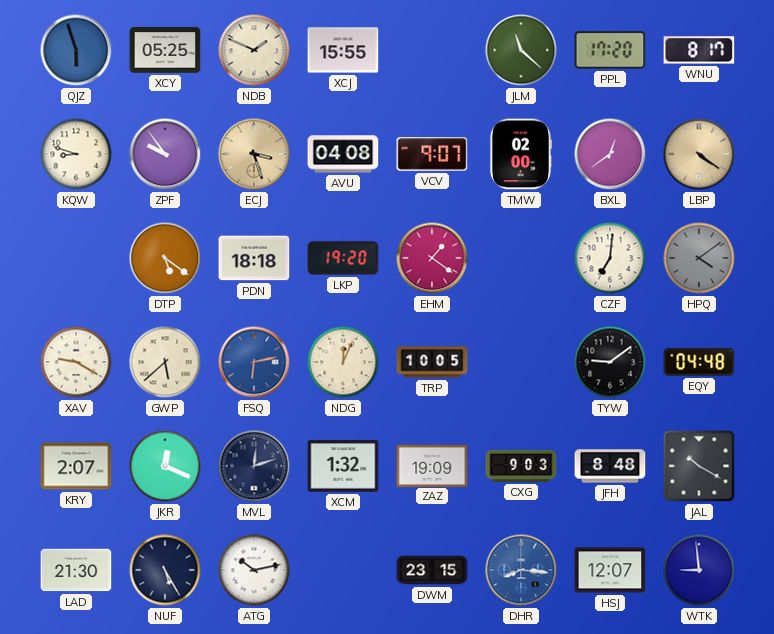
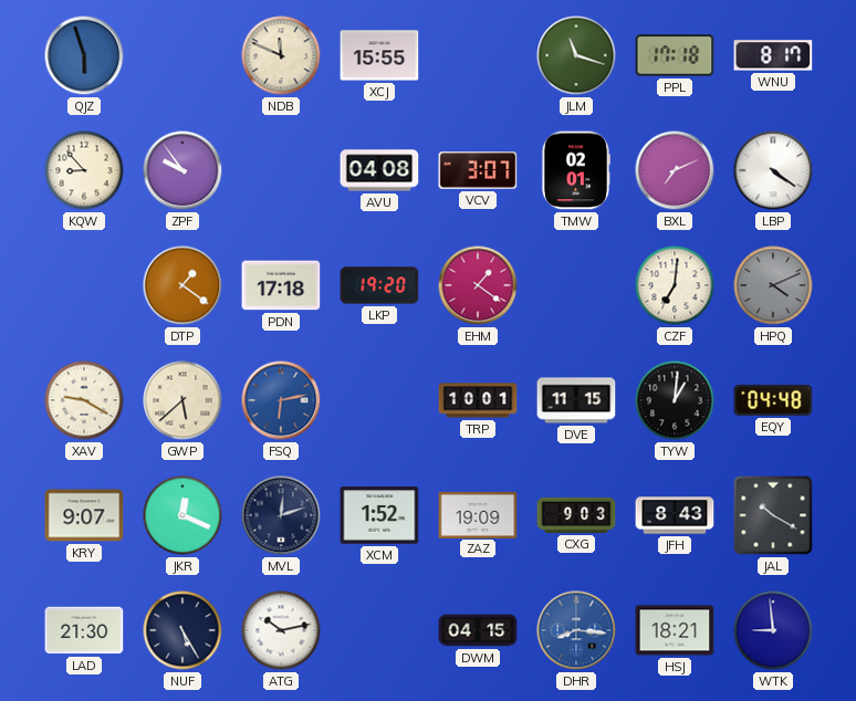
XCY: 05:25 -> none
NDB: 1:49 -> 11:49
JLM: 11:22 -> 11:18
PPL: 17:20 -> 17:18
KQW: 8:48 -> 8:53
ECJ: 3:27 -> none
VCV: 9:07 -> 3:07
TMW: 02:00 -> 02:01
BXL: 12:39 -> 7:11
LBP dial: champagne -> white
DTP: 5:21 -> 1:21
PDN: 18:18 -> 17:18
HPQ: 4:09 -> 4:11
NDG: 12:04 -> none
TRP: 10:05 -> 10:01
DVE: none -> 11:15
TYW: 9:09 -> 1:01
KRY: 2:07 -> 9:07
XCM: 1:32 -> 1:52
JFH: 8:48 -> 8:43
DWM: 23:15 -> 04:15
HSJ: 12:07 -> 18:21
